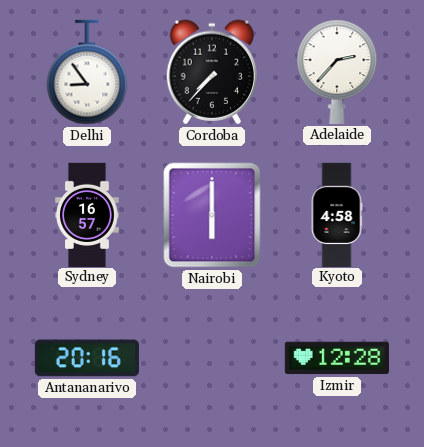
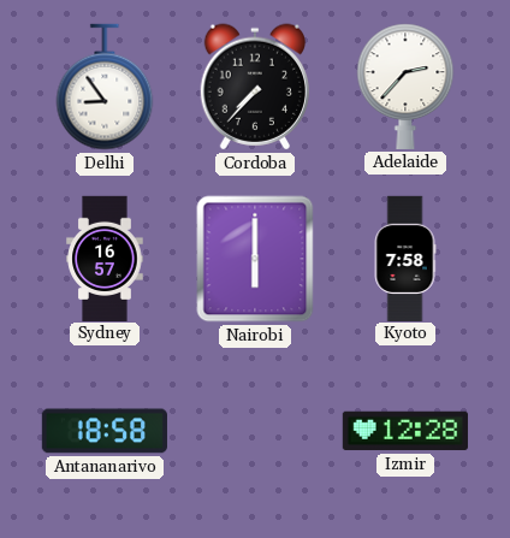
Kyoto: 4:58 -> 7:58
Antananarivo: 20:16 -> 18:58
